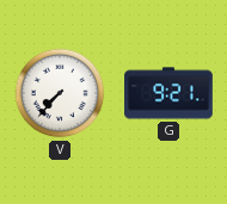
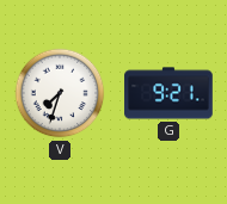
V: 7:37 -> 7:33
